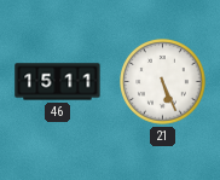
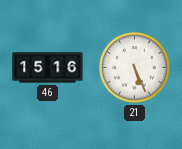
46: 15:11 -> 15:16
